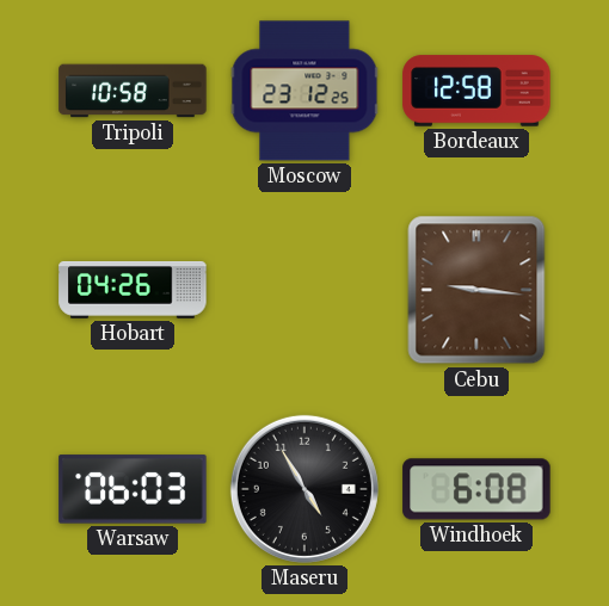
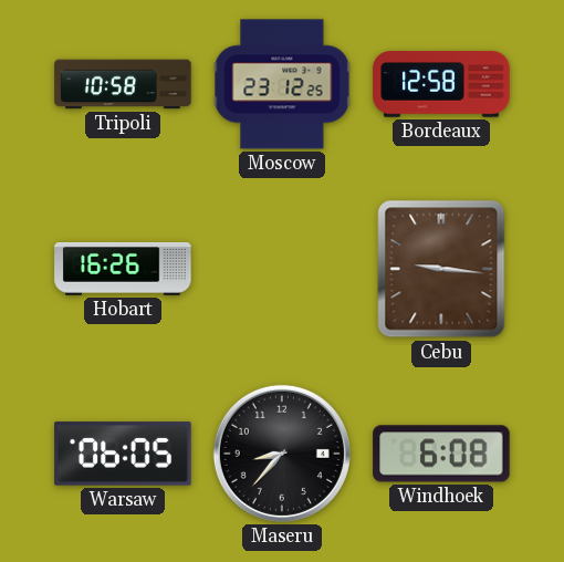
Hobart: 04:26 -> 16:26
Warsaw: 06:03 -> 06:05
Maseru: 4:55 -> 8:37
